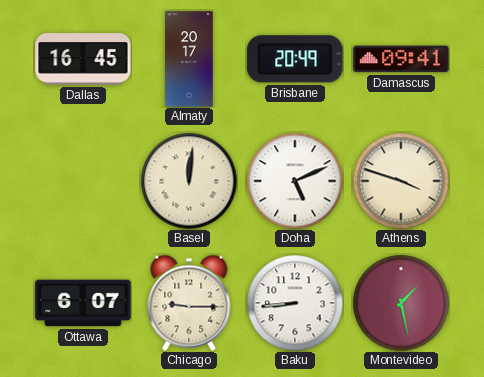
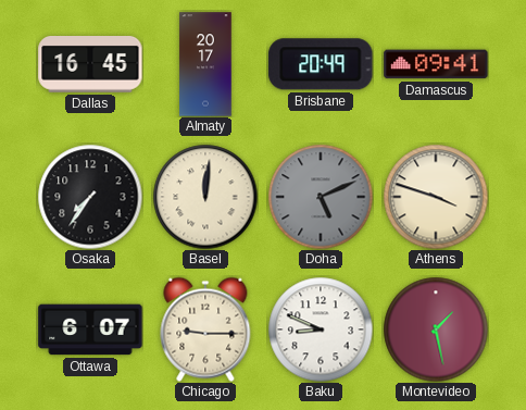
Osaka: none -> 7:36
Doha dial: white -> grey
Baku: 8:44 -> 8:49
